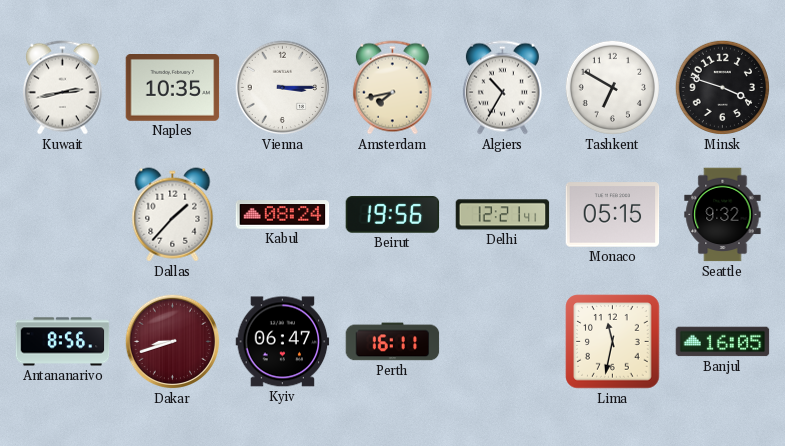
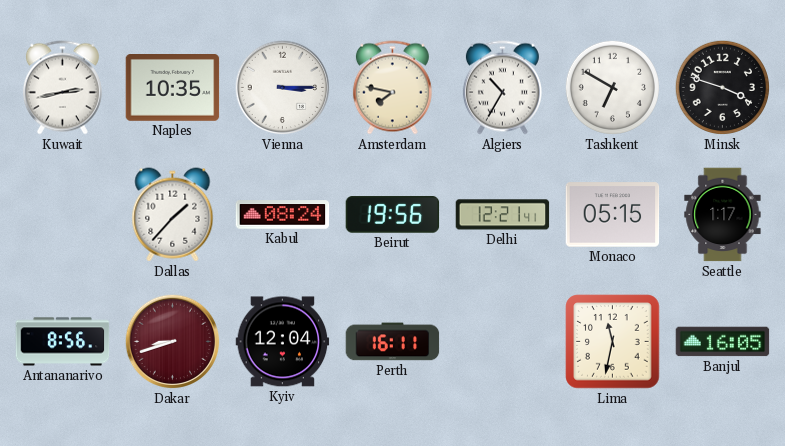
Amsterdam: 7:43 -> 7:47
Seattle: 9:32 -> 1:17
Kyiv: 06:47 -> 12:04
